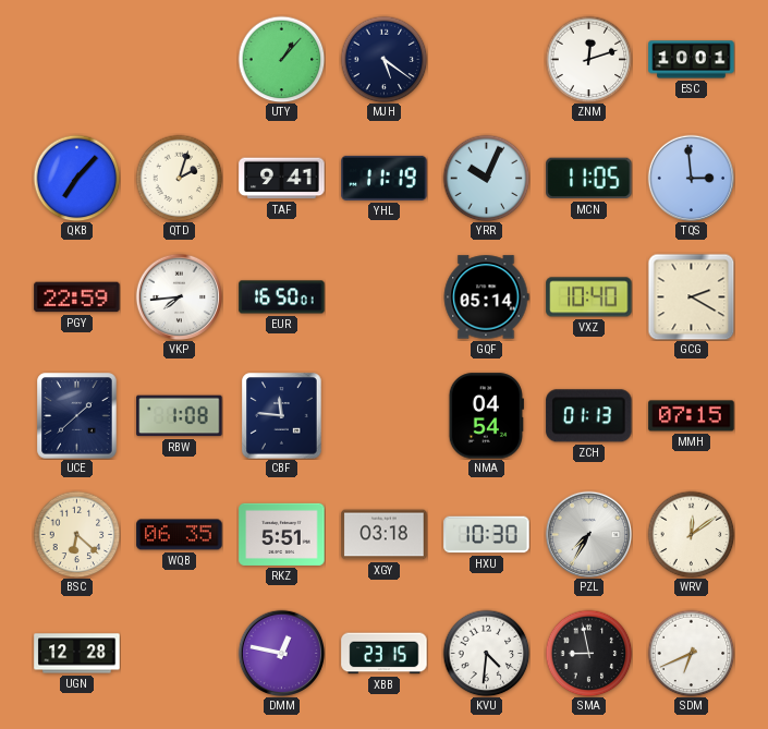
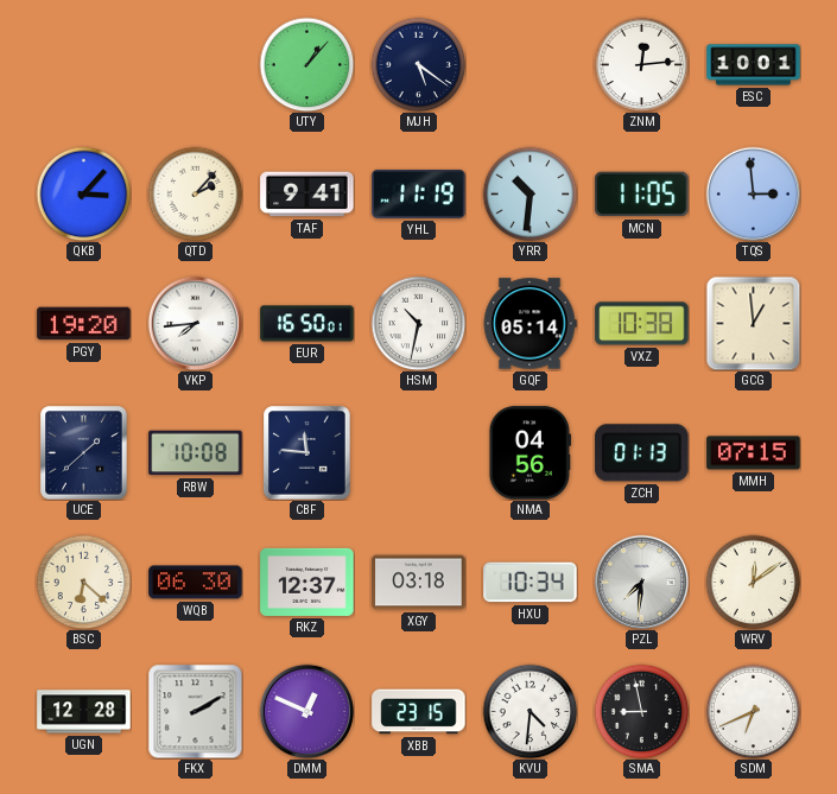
ZNM: 12:12 -> 12:14
QKB: 7:07 -> 3:07
QTD: 2:03 -> 2:07
YRR: 10:04 -> 10:31
PGY: 22:59 -> 19:20
HSM: none -> 10:32
VXZ: 10:40 -> 10:38
GCG: 2:20 -> 12:59
RBW: 1:08 -> 10:08
NMA: 04:54 -> 04:56
WQB: 06:35 -> 06:30
RKZ: 5:51 -> 12:37
HXU: 10:30 -> 10:34
PZL: 7:35 -> 7:31
FKX: none -> 2:10
DMM: 12:47 -> 12:49
